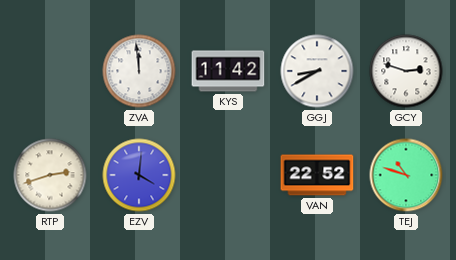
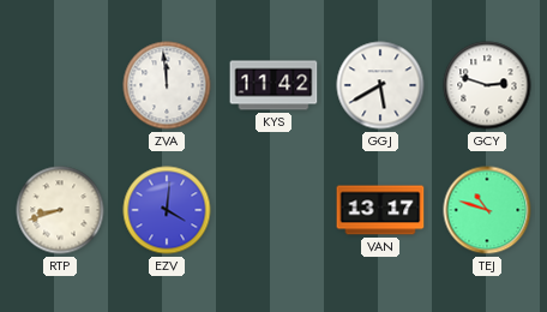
GGJ: 8:40 -> 5:40
RTP: 2:42 -> 8:42
VAN: 22:52 -> 13:17
